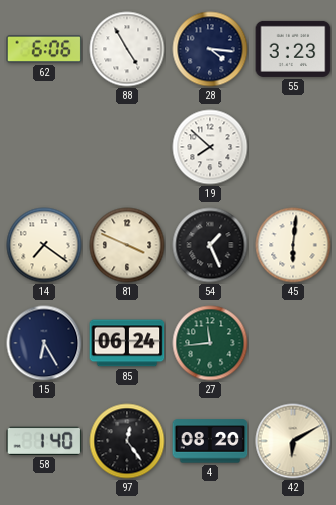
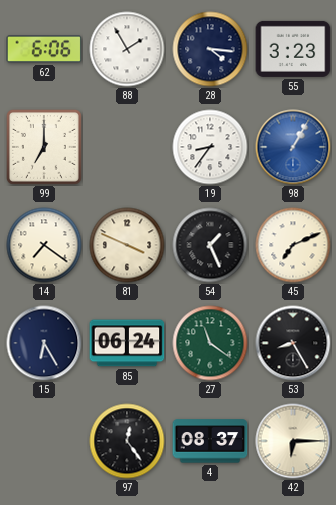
88: 4:55 -> 1:55
99: none -> 7:00
19: 7:52 -> 8:36
98: none -> 1:05
45: 6:01 -> 7:11
27: 11:44 -> 11:21
53: none -> 8:25
58: 1:40 -> none
4: 08:20 -> 08:37
42: 6:10 -> 6:15
